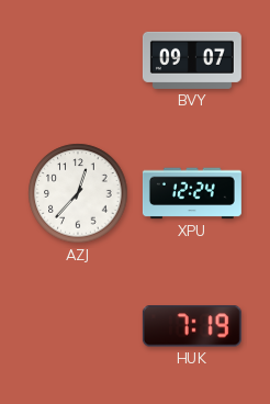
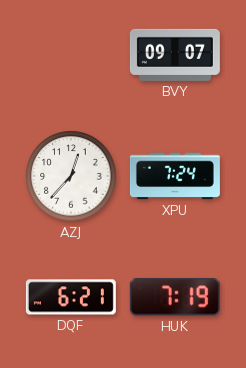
XPU: 12:24 -> 7:24
DQF: none -> 6:21
